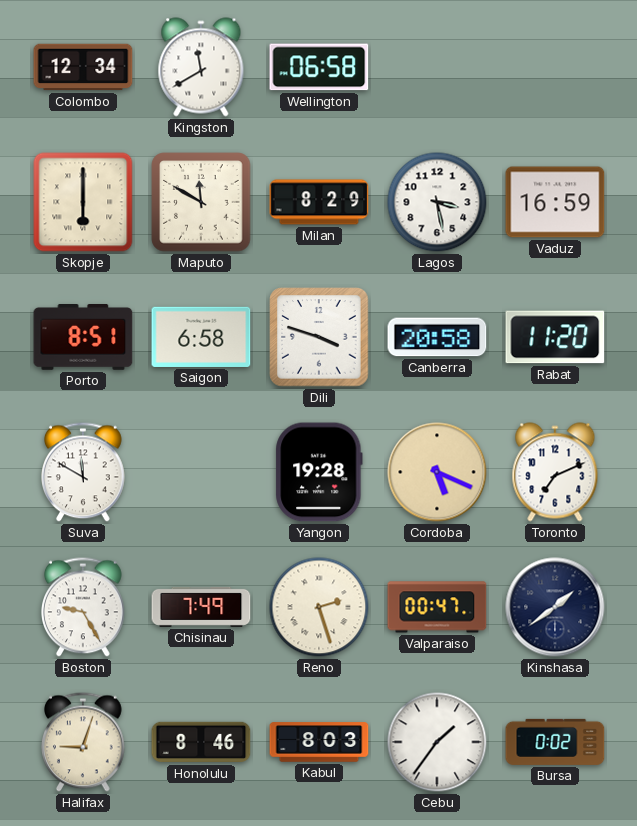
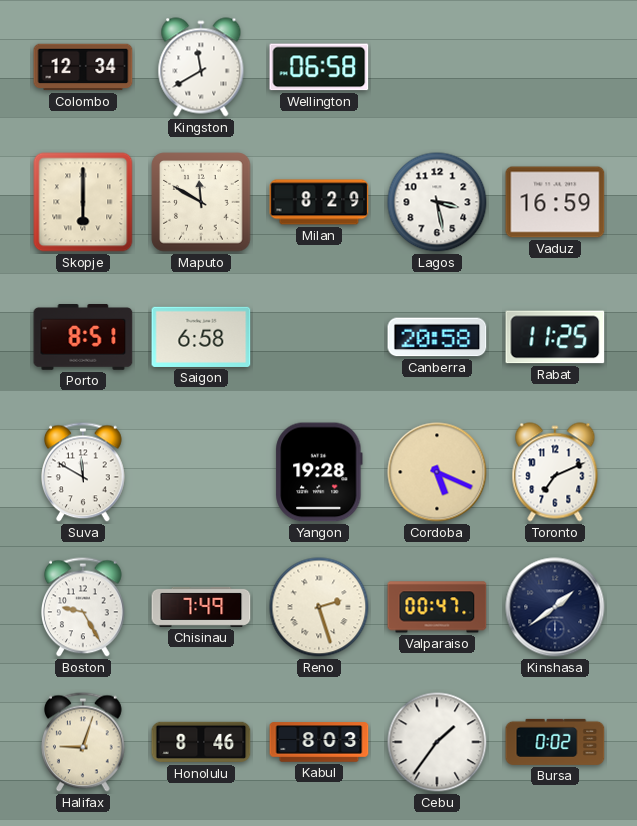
Dili: 3:48 -> none
Rabat: 11:20 -> 11:25
